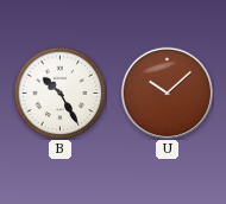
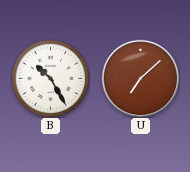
U: 10:08 -> 7:08
